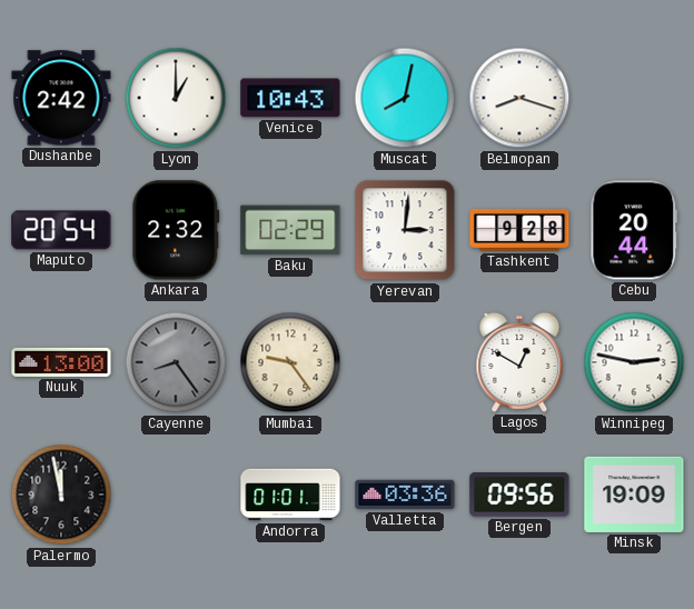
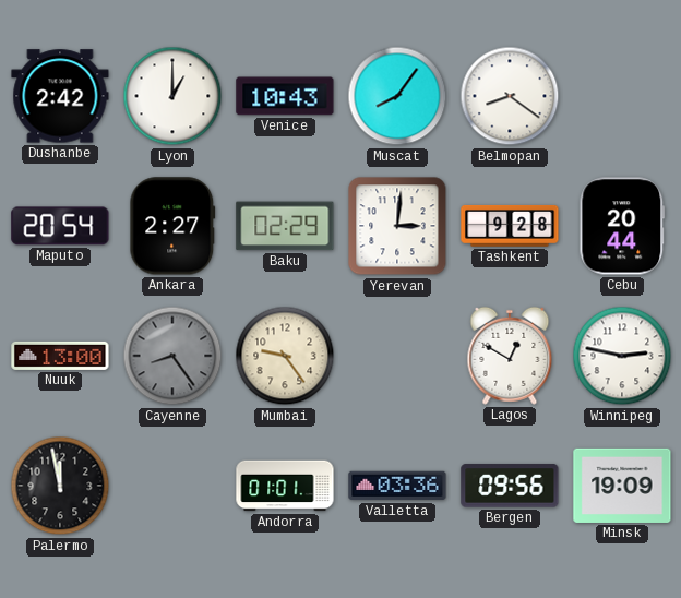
Muscat: 8:02 -> 8:06
Belmopan: 8:18 -> 8:21
Ankara: 2:32 -> 2:27
